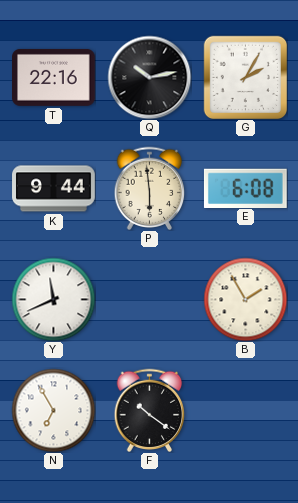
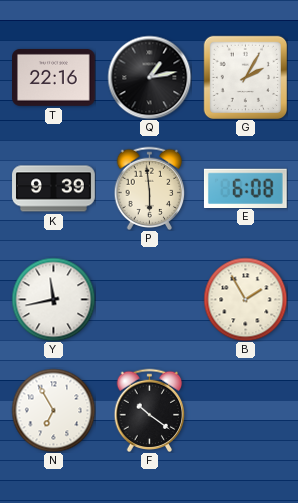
Q: 10:13 -> 1:13
K: 9:44 -> 9:39
Y: 11:41 -> 11:43
